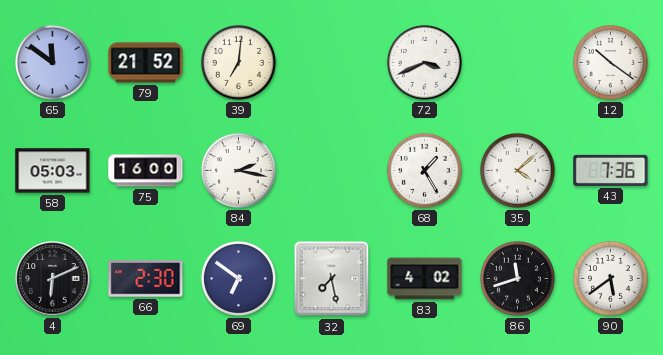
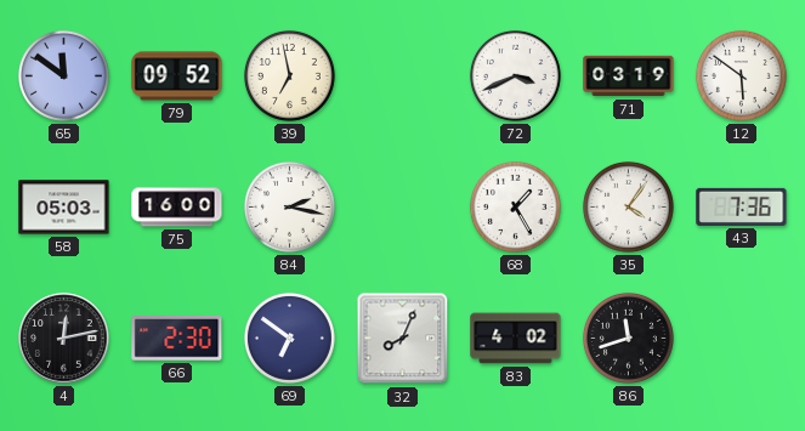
79: 21:52 -> 09:52
39: 7:01 -> 6:58
71: none -> 03:19
12: 10:21 -> 5:51
35: 4:08 -> 4:06
4: 6:11 -> 12:13
32: 7:28 -> 8:04
90: 5:39 -> none
